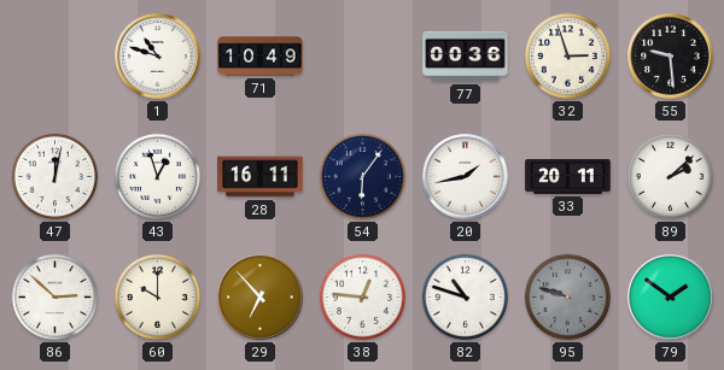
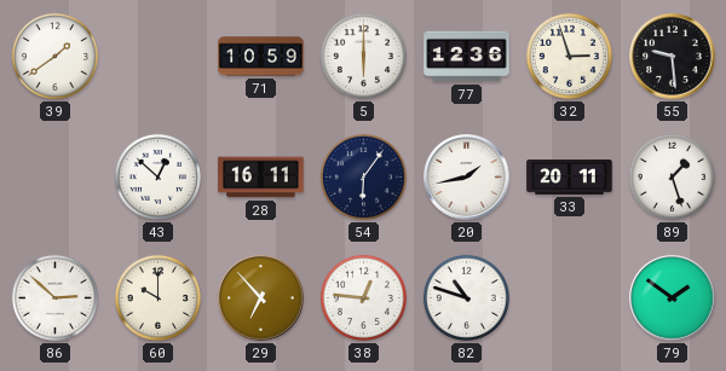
39: none -> 1:39
1: 10:48 -> none
71: 10:49 -> 10:59
5: none -> 6:00
77: 00:36 -> 12:36
47: 12:02 -> none
43: 12:57 -> 12:52
89: 2:08 -> 1:27
95: 9:48 -> none
